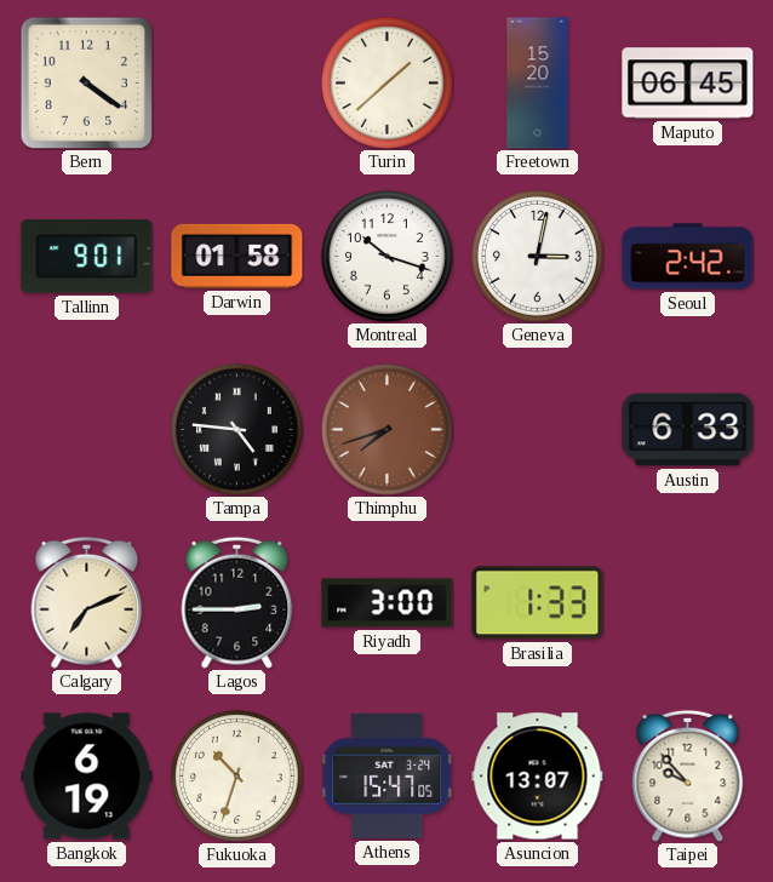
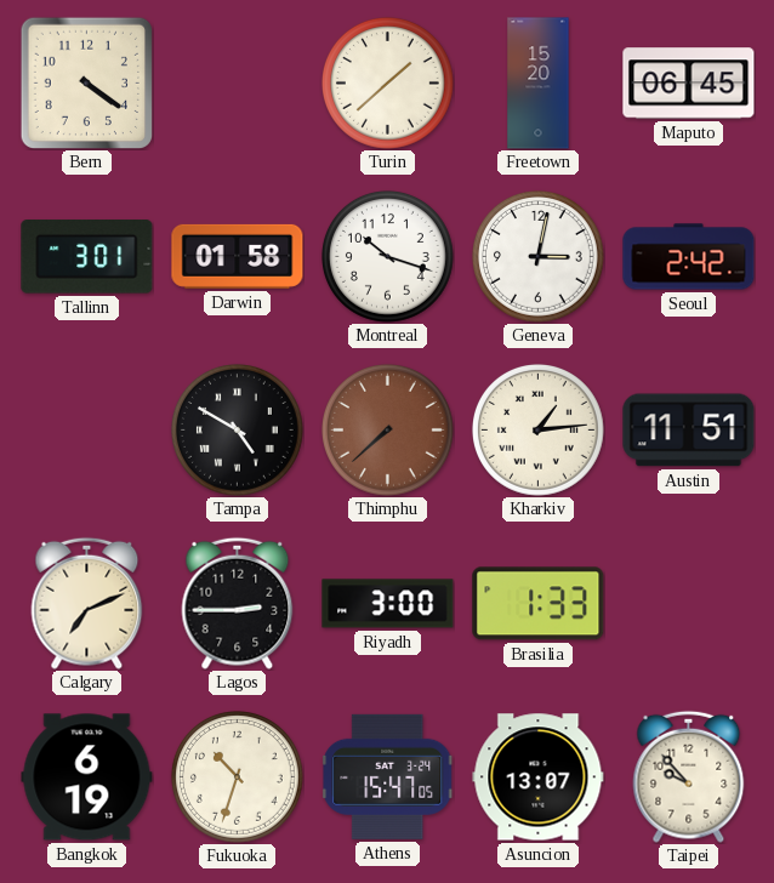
Tallinn: 9:01 -> 3:01
Tampa: 4:46 -> 4:50
Thimphu: 7:42 -> 7:38
Kharkiv: none -> 1:14
Austin: 6:33 -> 11:51
